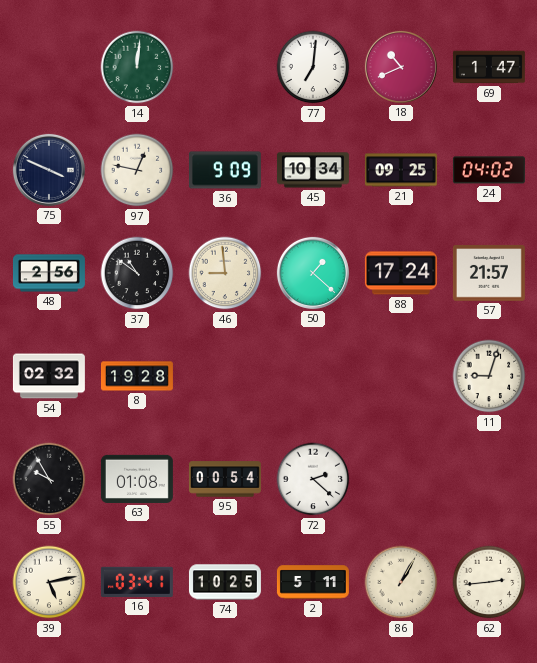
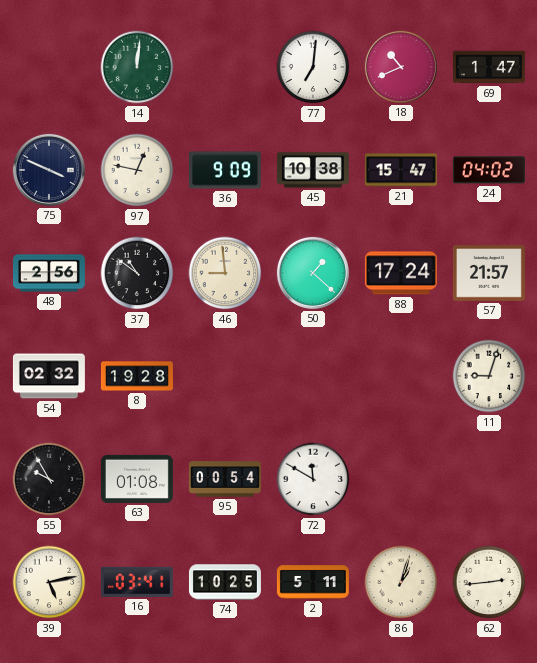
45: 10:34 -> 10:38
21: 09:25 -> 15:47
72: 2:22 -> 11:50
86: 1:05 -> 1:03
